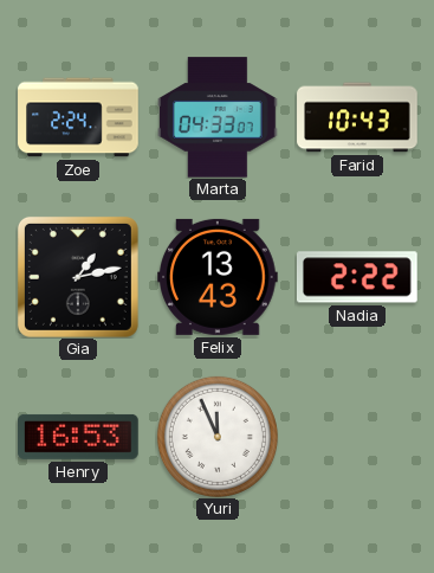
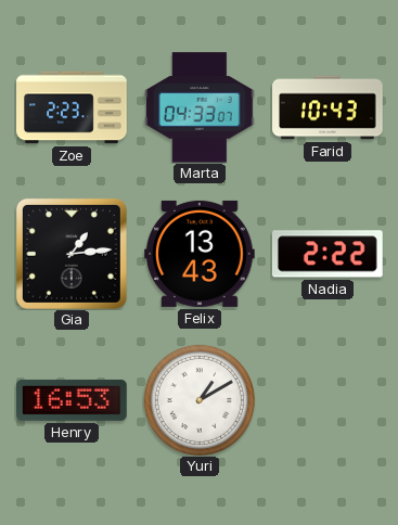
Zoe: 2:24 -> 2:23
Gia: 1:13 -> 1:14
Yuri: 11:56 -> 1:10
